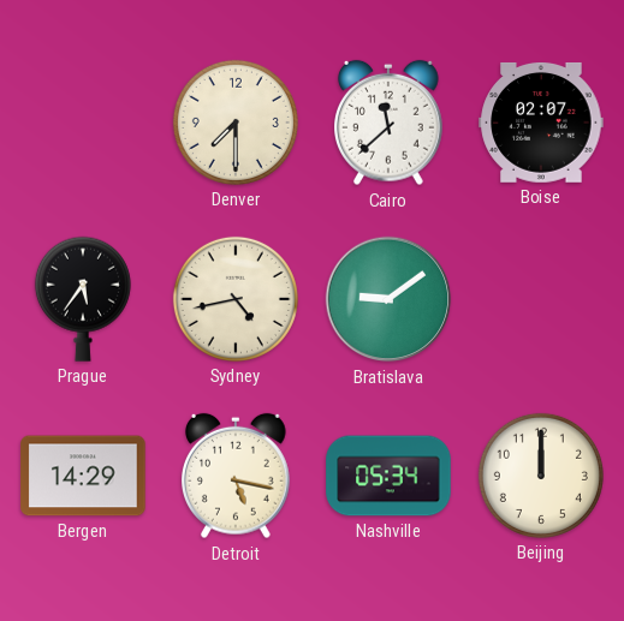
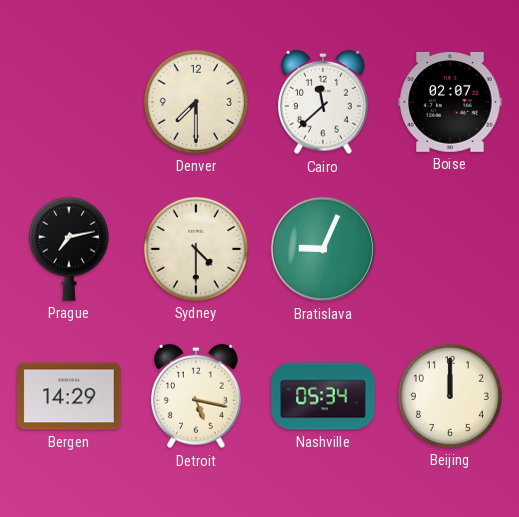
Prague: 5:36 -> 7:13
Sydney: 4:43 -> 4:30
Bratislava: 9:09 -> 9:04
